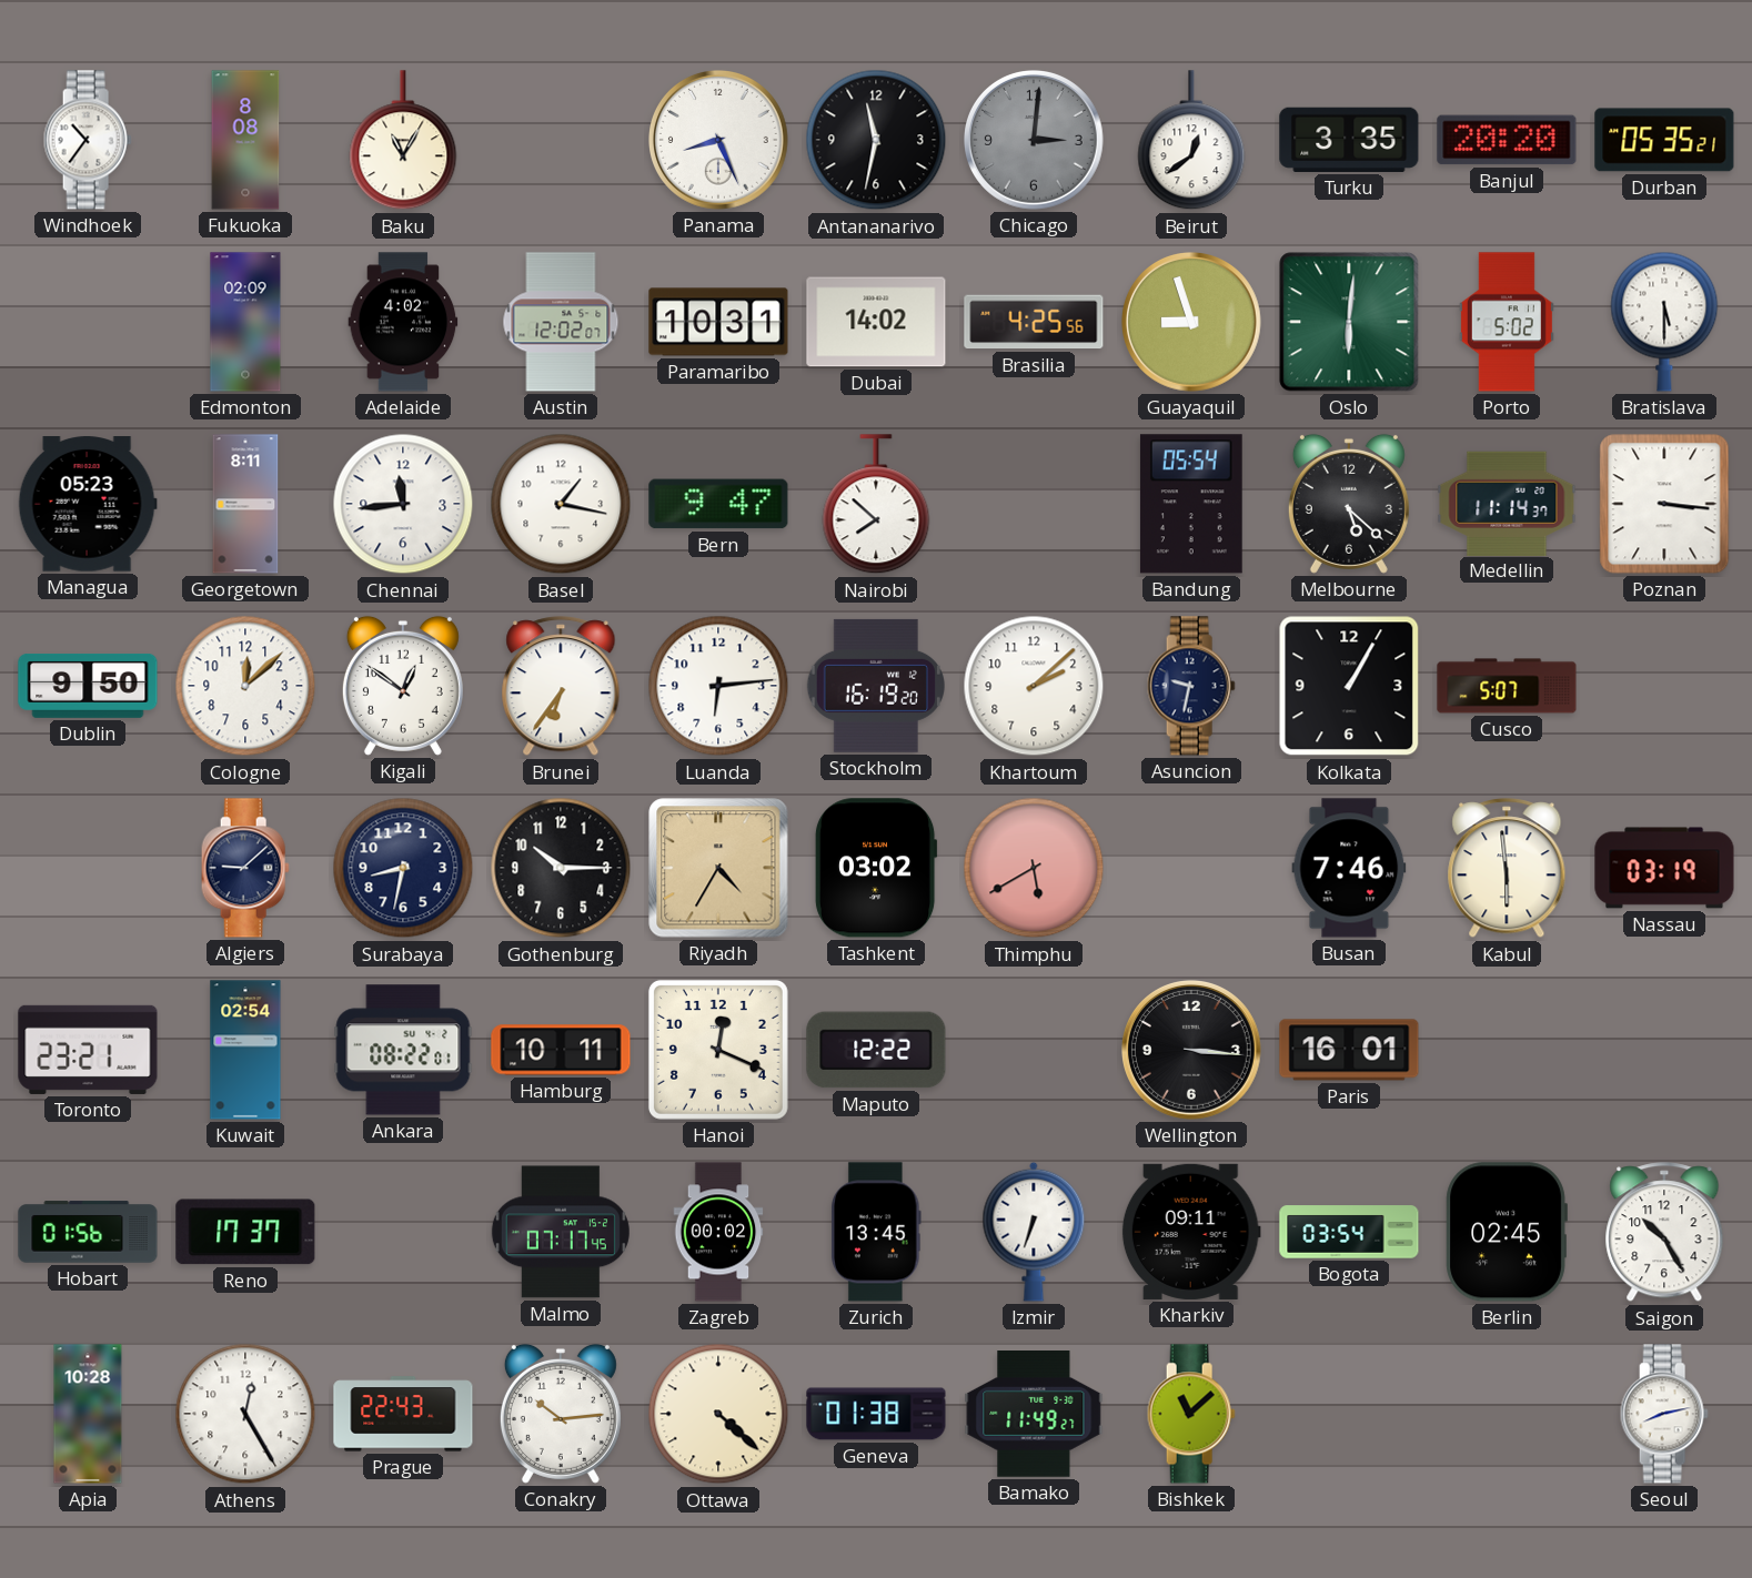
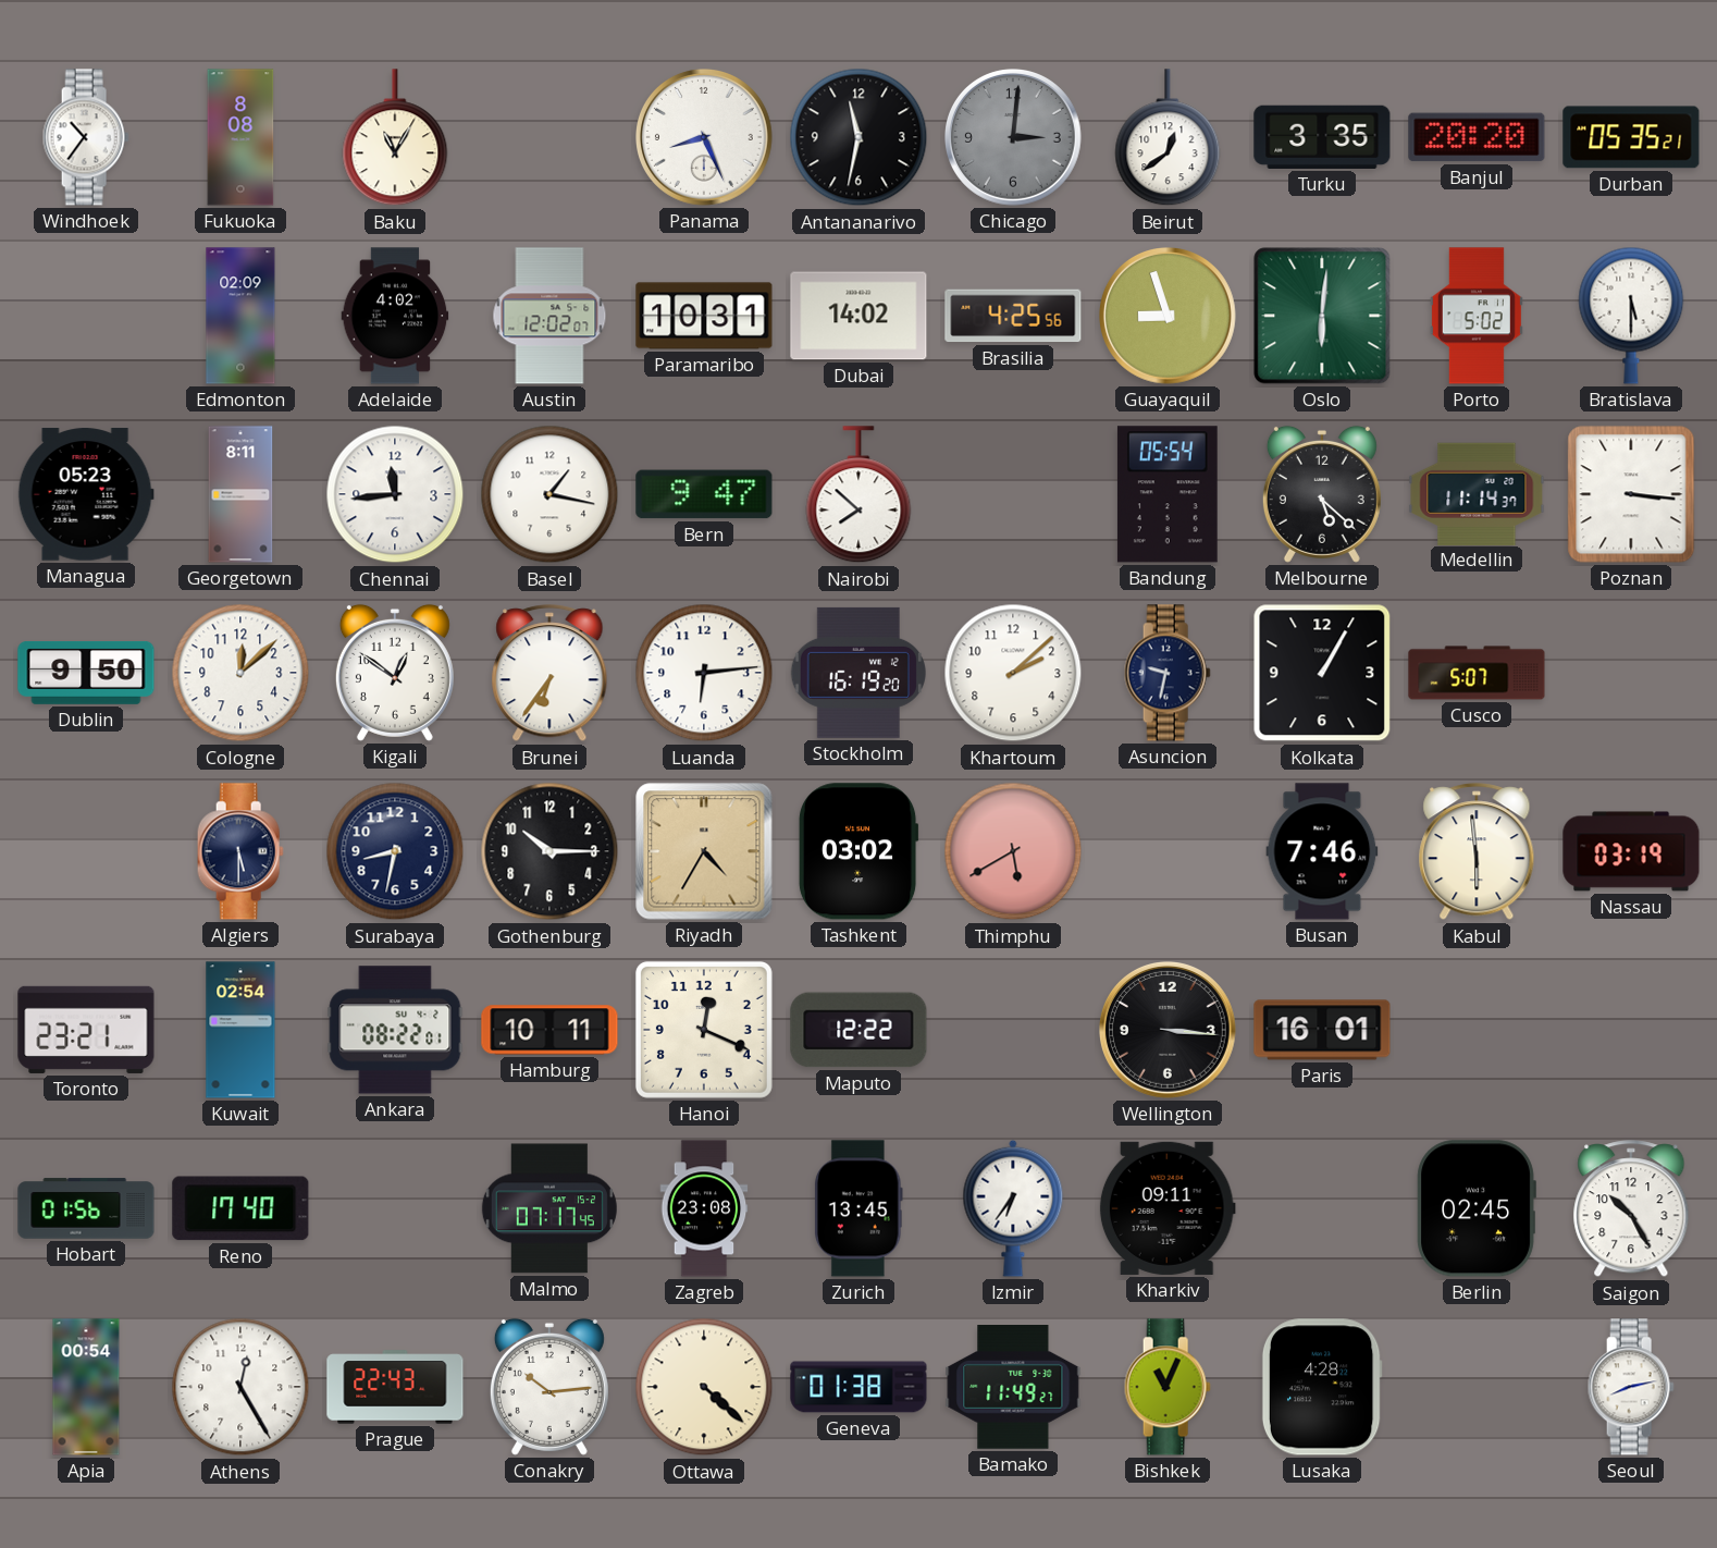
Algiers: 9:08 -> 5:30
Reno: 17:37 -> 17:40
Zagreb: 00:02 -> 23:08
Izmir: 6:33 -> 6:36
Bogota: 03:54 -> none
Apia: 10:28 -> 00:54
Bishkek: 11:08 -> 11:04
Lusaka: none -> 4:28
